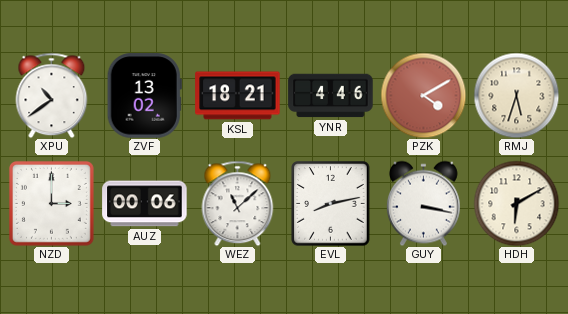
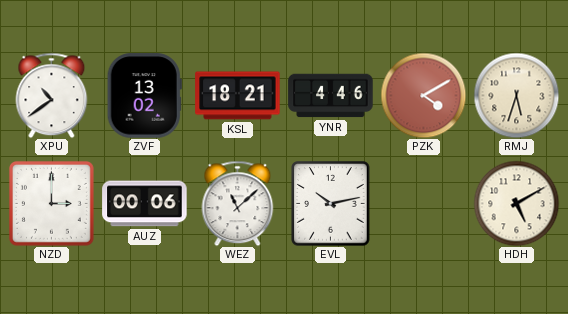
EVL: 8:13 -> 10:13
GUY: 3:17 -> none
HDH: 6:10 -> 5:10
